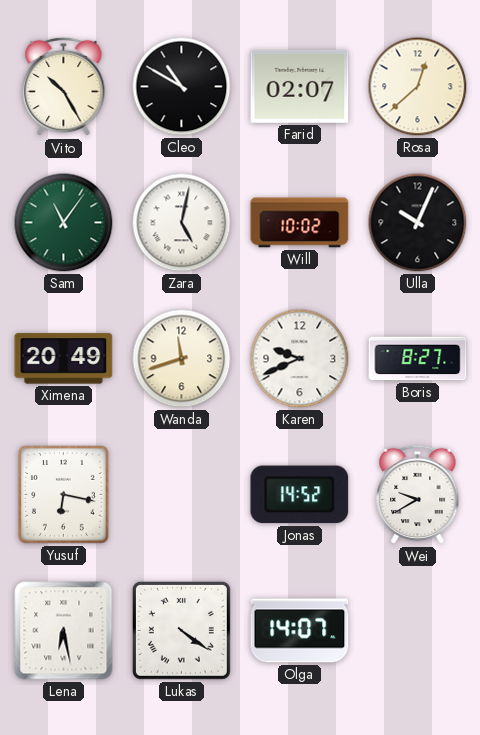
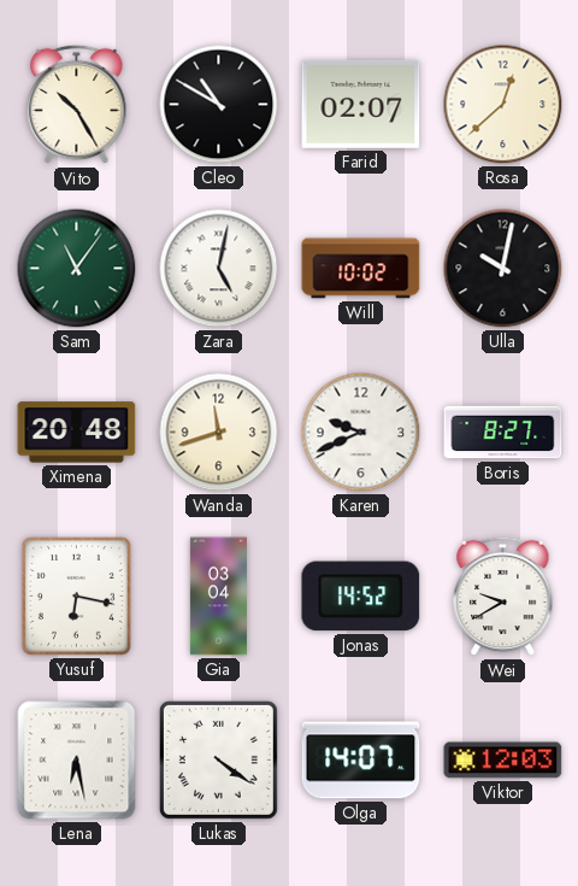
Ulla: 10:04 -> 10:02
Ximena: 20:49 -> 20:48
Gia: none -> 03:04
Viktor: none -> 12:03
